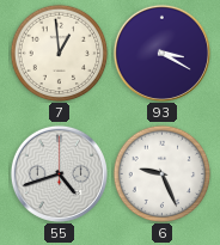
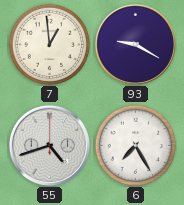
93: 3:20 -> 9:20
6: 9:26 -> 7:25
